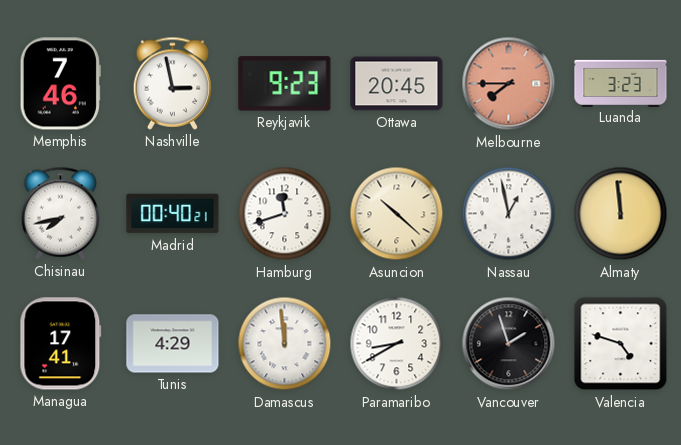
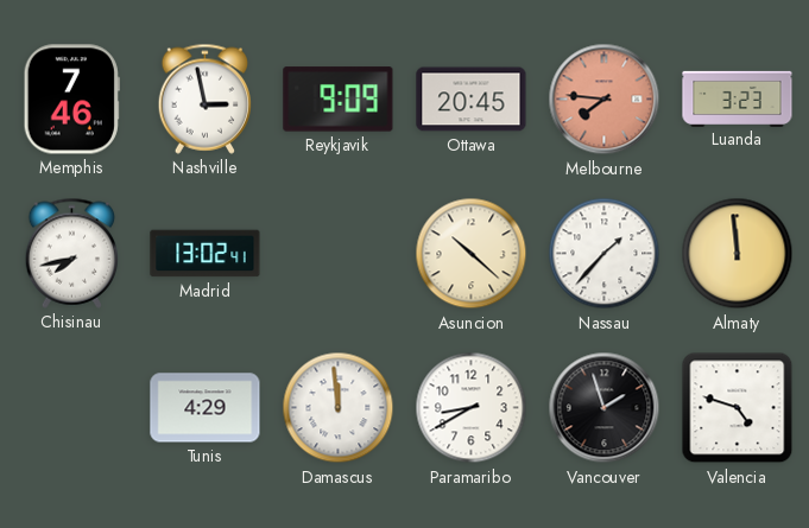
Reykjavik: 9:23 -> 9:09
Melbourne: 7:45 -> 7:46
Madrid: 00:40 -> 13:02
Hamburg: 11:42 -> none
Nassau: 12:58 -> 1:37
Managua: 17:41 -> none
